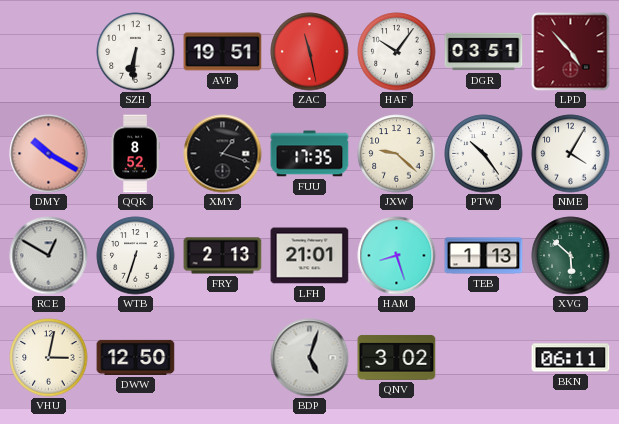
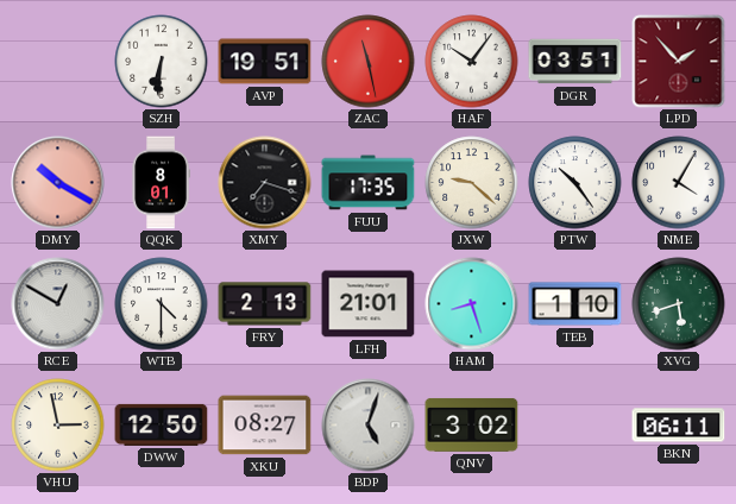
LPD: 4:53 -> 1:53
QQK: 8:52 -> 8:01
XMY: 1:18 -> 7:18
WTB: 6:33 -> 4:30
TEB: 1:13 -> 1:10
XVG: 5:52 -> 5:42
VHU: 3:02 -> 2:58
XKU: none -> 08:27
